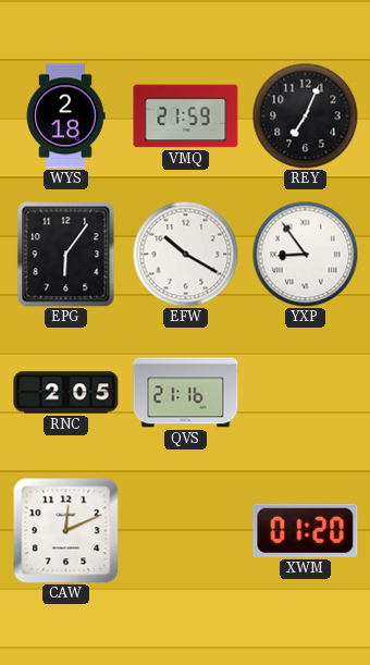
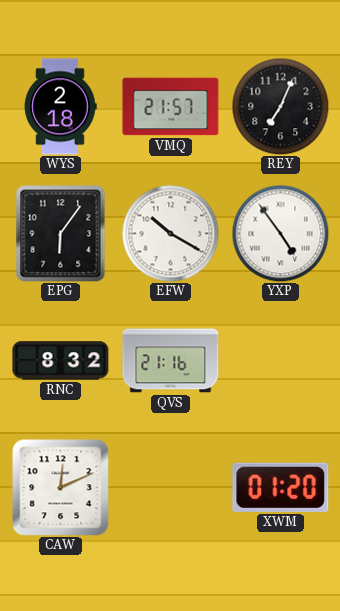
VMQ: 21:59 -> 21:57
YXP: 8:54 -> 4:54
RNC: 2:05 -> 8:32
